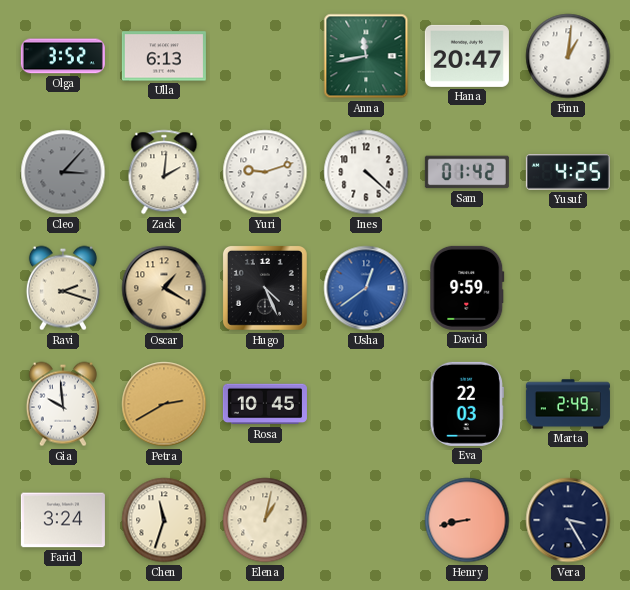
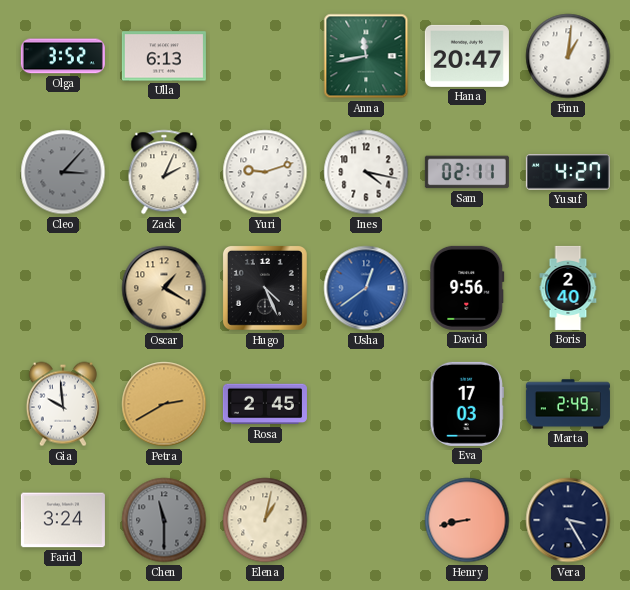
Zack: 2:01 -> 2:04
Ines: 4:22 -> 4:17
Sam: 01:42 -> 02:11
Yusuf: 4:25 -> 4:27
Ravi: 2:18 -> none
David: 9:59 -> 9:56
Boris: none -> 2:40
Rosa: 10:45 -> 2:45
Eva: 22:03 -> 17:03
Chen: 11:33 -> 11:30
Chen dial: cream -> grey
